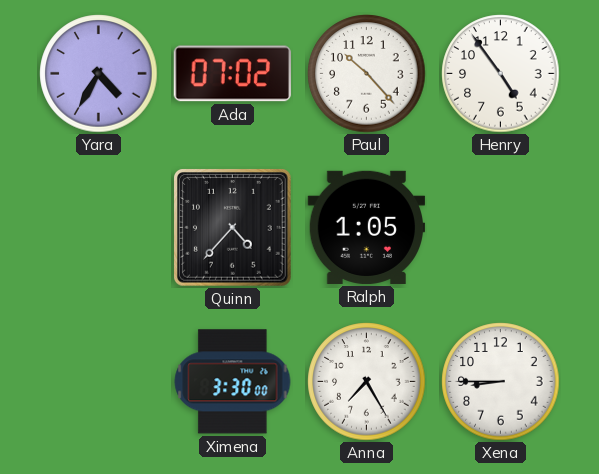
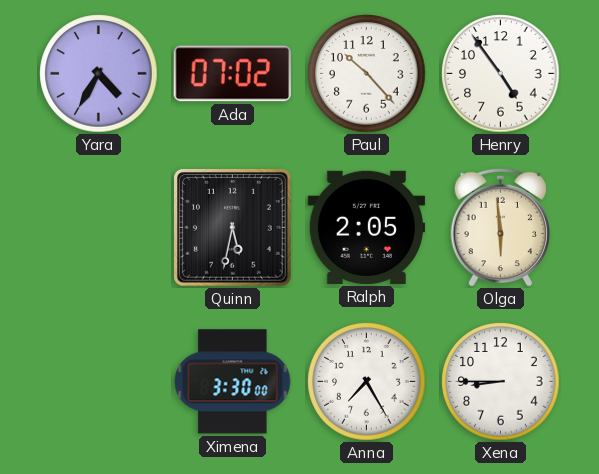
Quinn: 4:37 -> 5:32
Ralph: 1:05 -> 2:05
Olga: none -> 5:59
